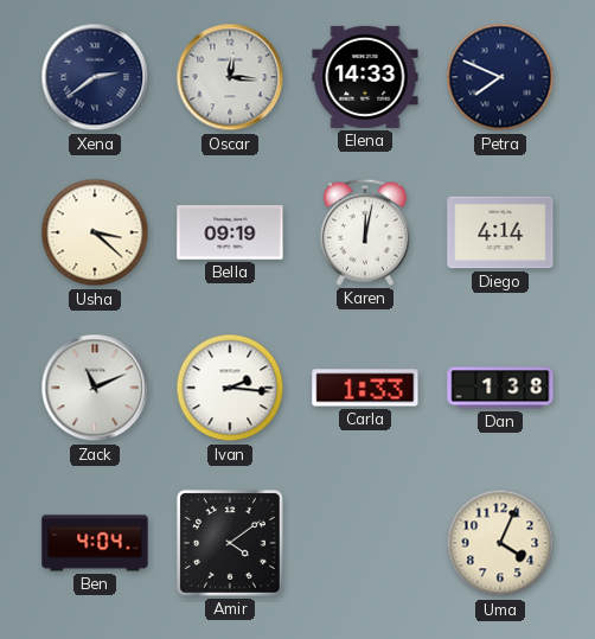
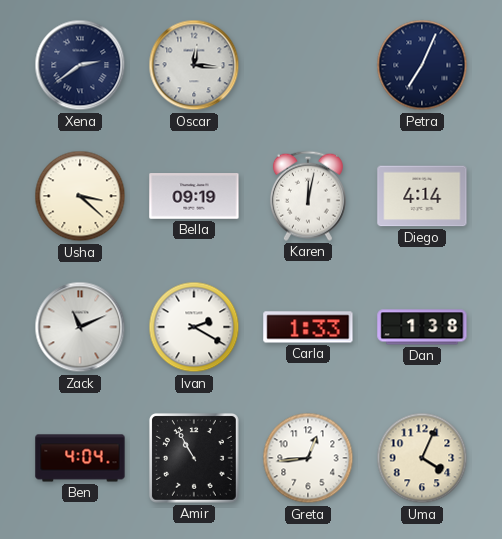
Elena: 14:33 -> none
Petra: 7:49 -> 7:04
Ivan: 2:16 -> 2:20
Amir: 4:09 -> 10:55
Greta: none -> 12:44
